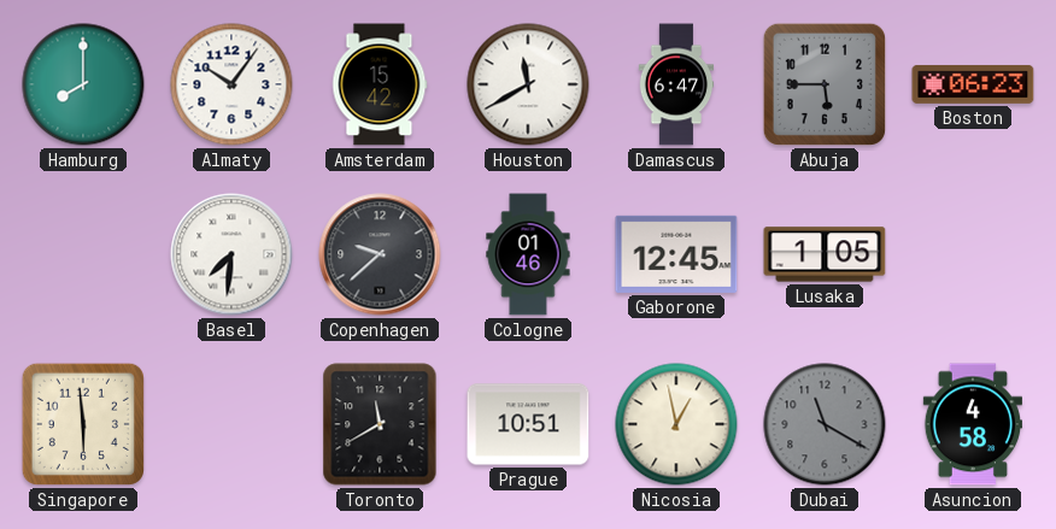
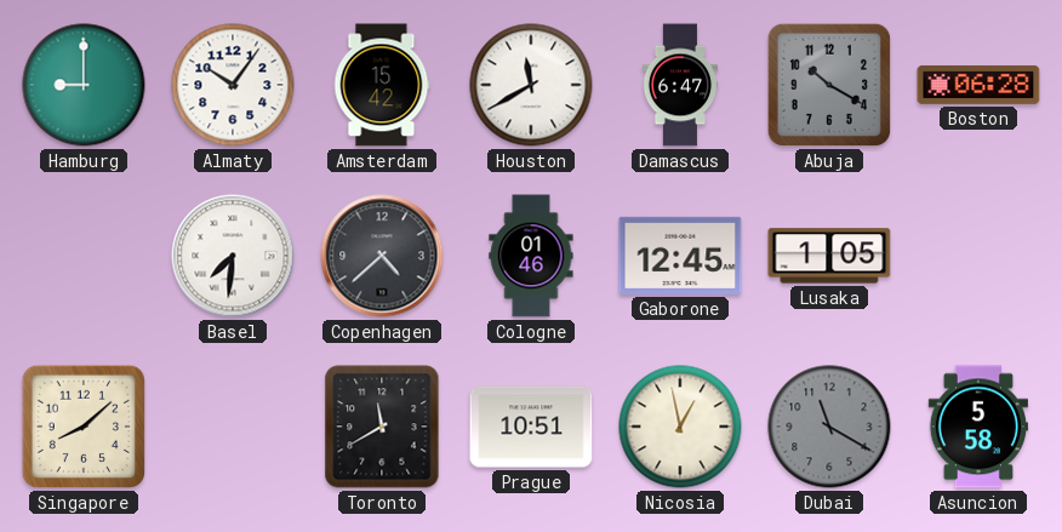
Hamburg: 8:00 -> 9:00
Abuja: 5:45 -> 10:20
Boston: 06:23 -> 06:28
Copenhagen: 9:38 -> 4:38
Singapore: 5:59 -> 8:08
Asuncion: 4:58 -> 5:58
